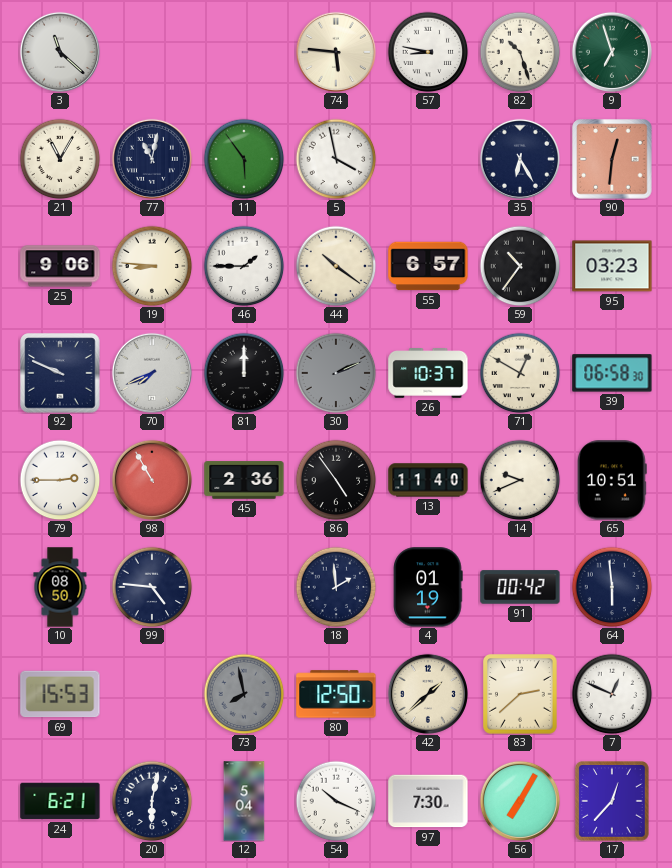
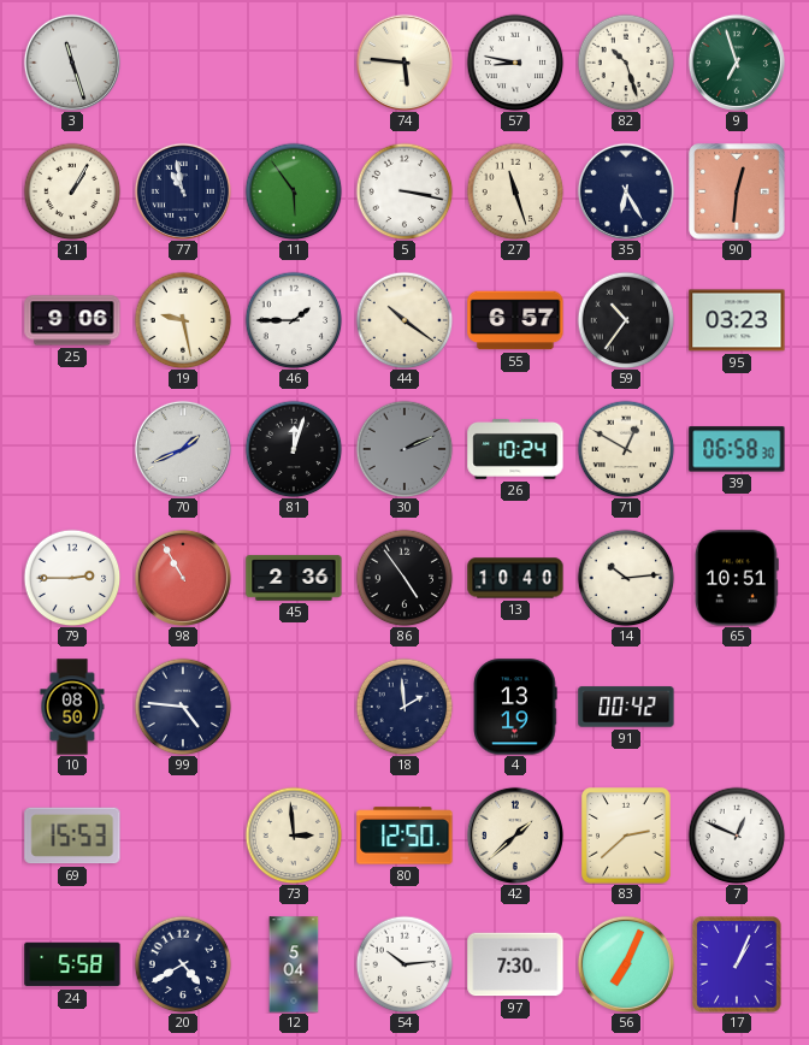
3: 11:22 -> 11:27
21: 11:05 -> 1:05
77: 11:02 -> 10:58
5: 3:58 -> 3:17
27: none -> 11:27
19: 8:46 -> 9:28
92: 9:49 -> none
70: 7:41 -> 1:41
81: 12:00 -> 12:03
26: 10:37 -> 10:24
13: 11:40 -> 10:40
14: 9:41 -> 10:14
4: 01:19 -> 13:19
64: 5:59 -> none
73: 7:58 -> 2:59
73 dial: grey -> cream
24: 6:21 -> 5:58
20: 6:02 -> 4:40
54: 10:19 -> 10:14
56: 7:05 -> 7:04
17: 12:37 -> 1:04
